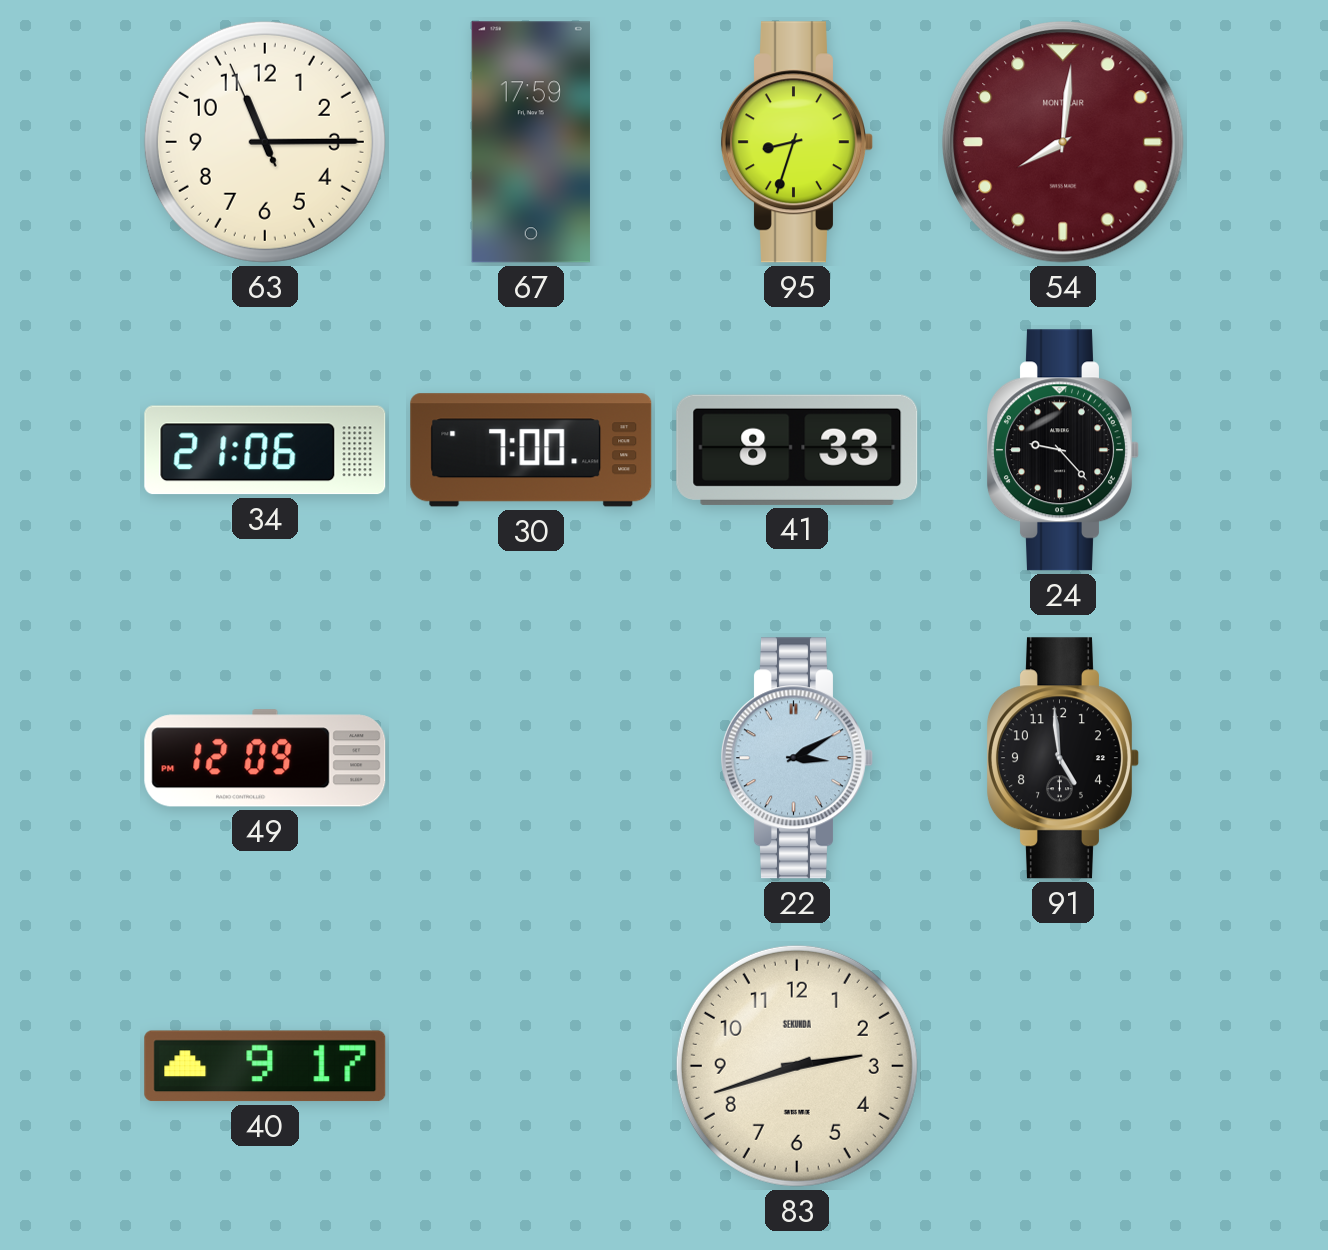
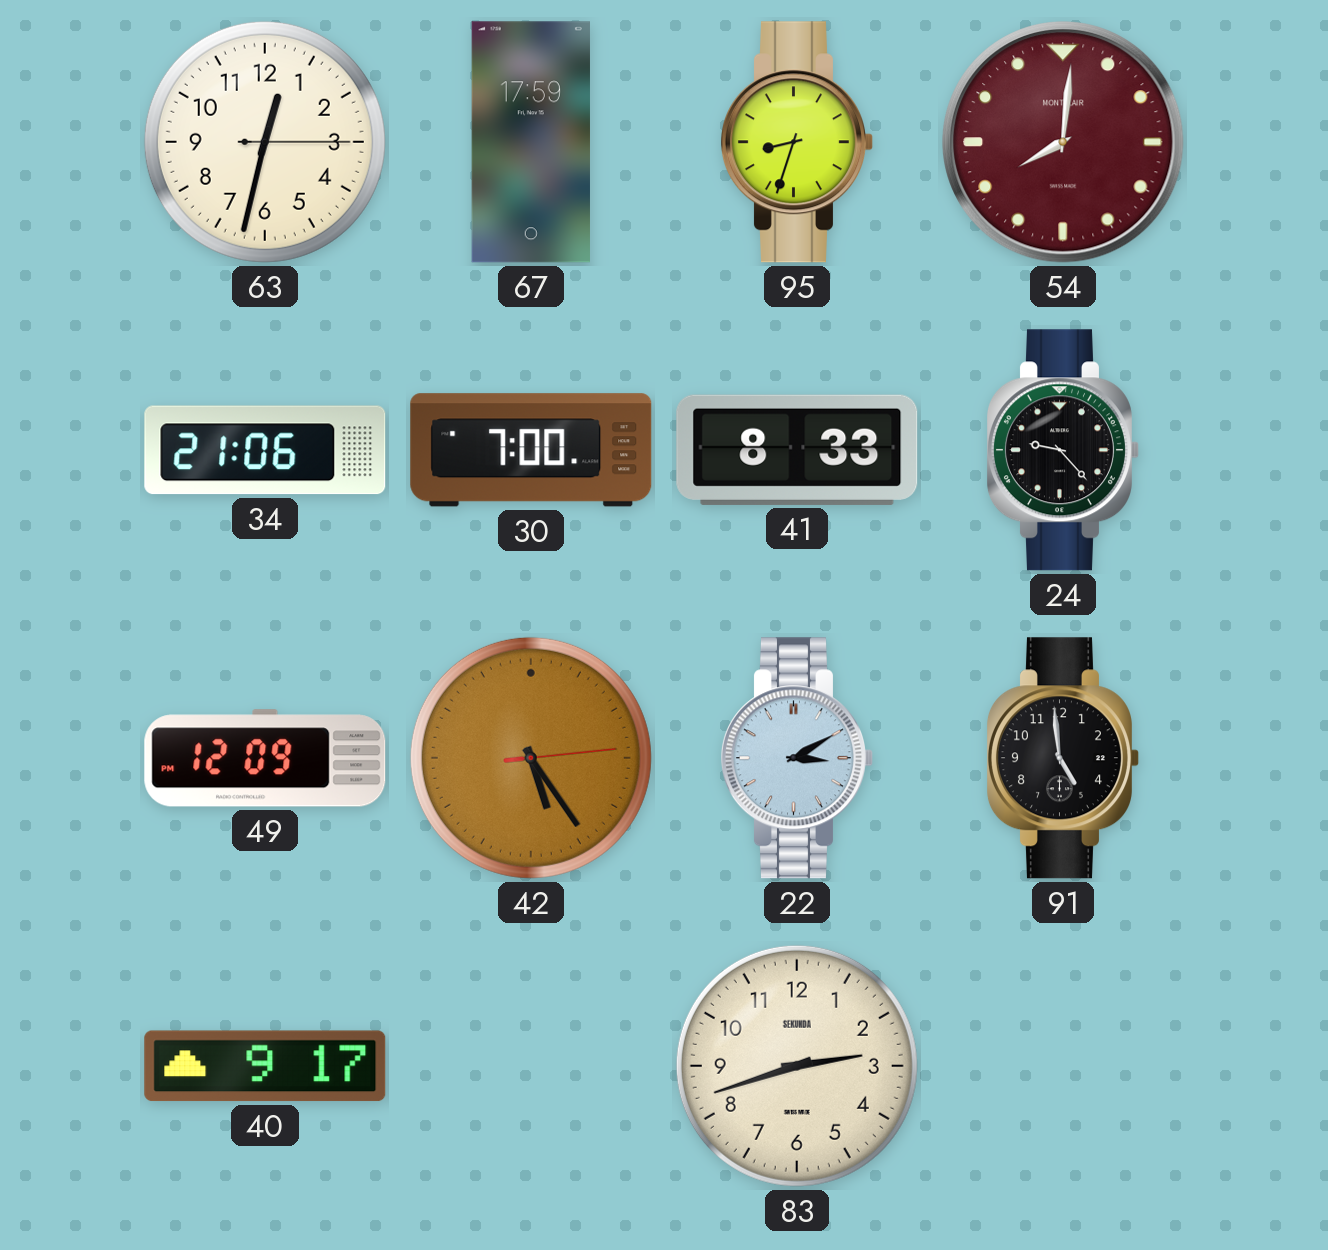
63: 11:14 -> 12:32
42: none -> 5:24
